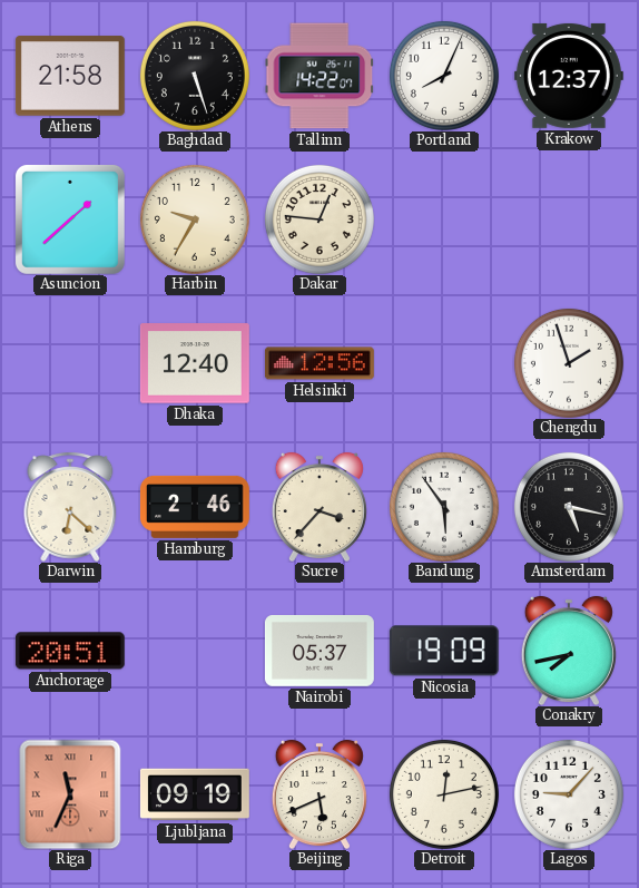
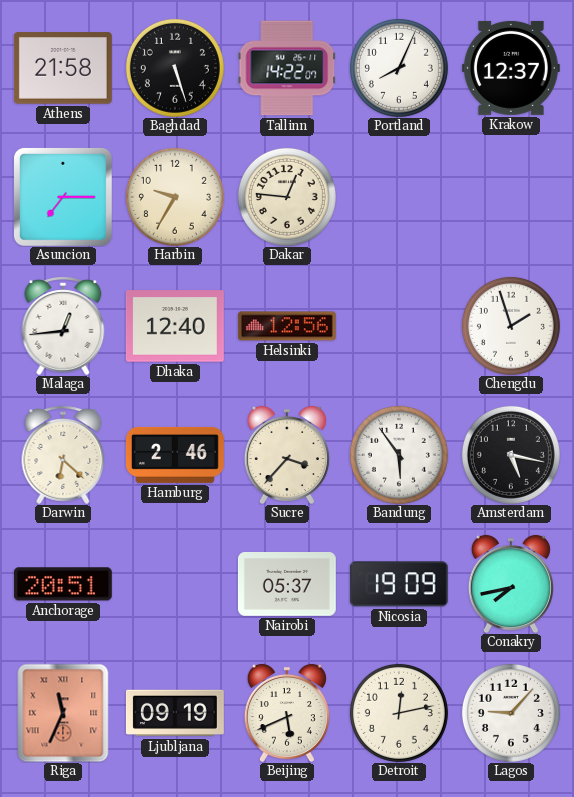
Asuncion: 1:38 -> 7:15
Malaga: none -> 12:44
